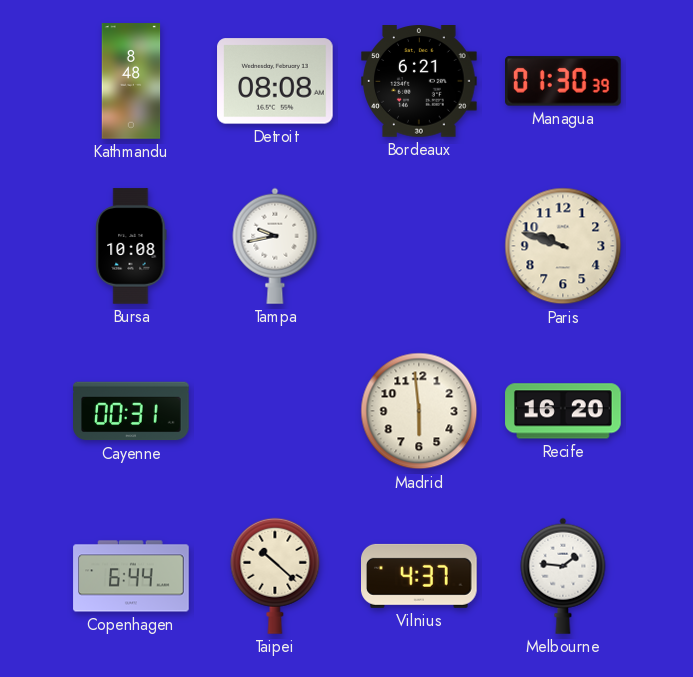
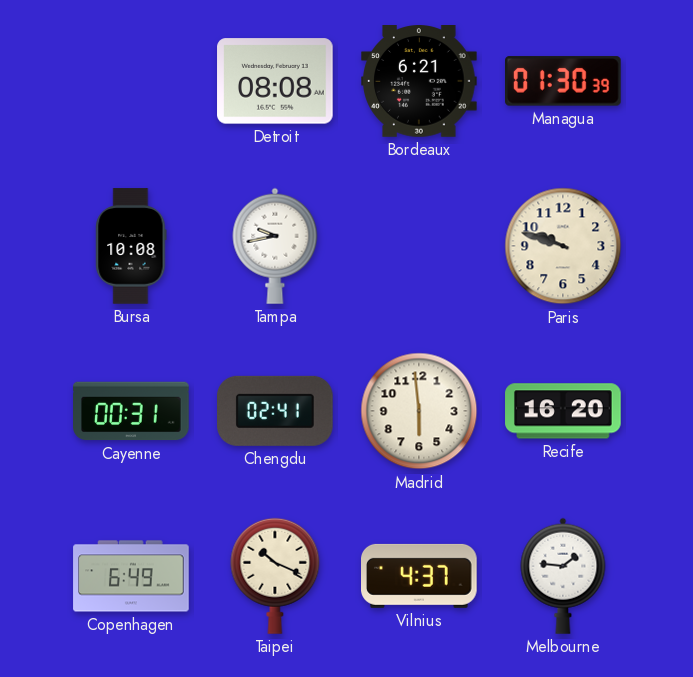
Kathmandu: 8:48 -> none
Chengdu: none -> 02:41
Copenhagen: 6:44 -> 6:49
Taipei: 10:22 -> 10:19
